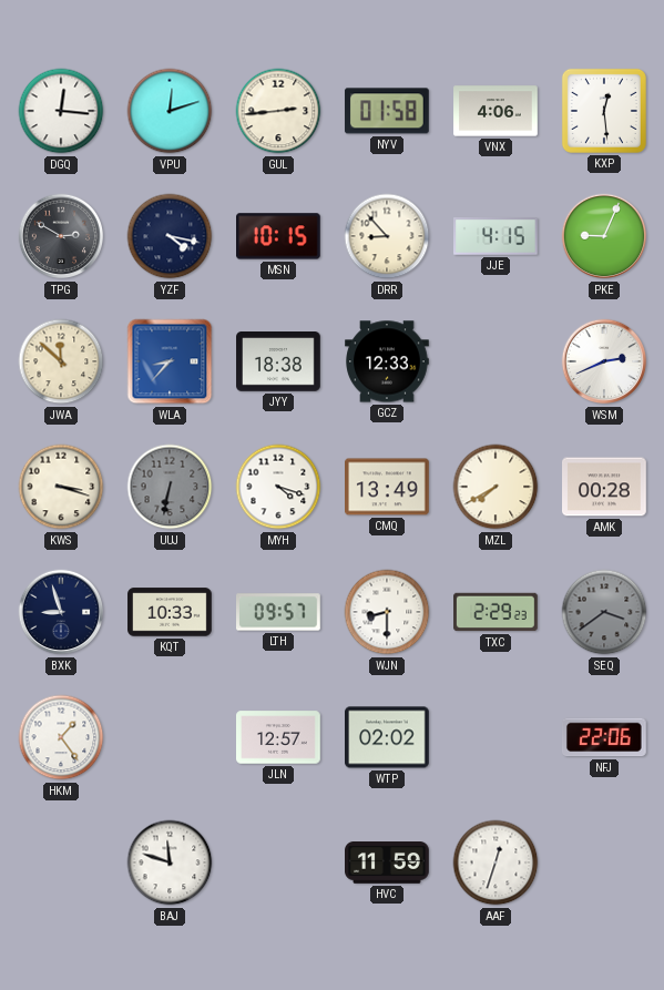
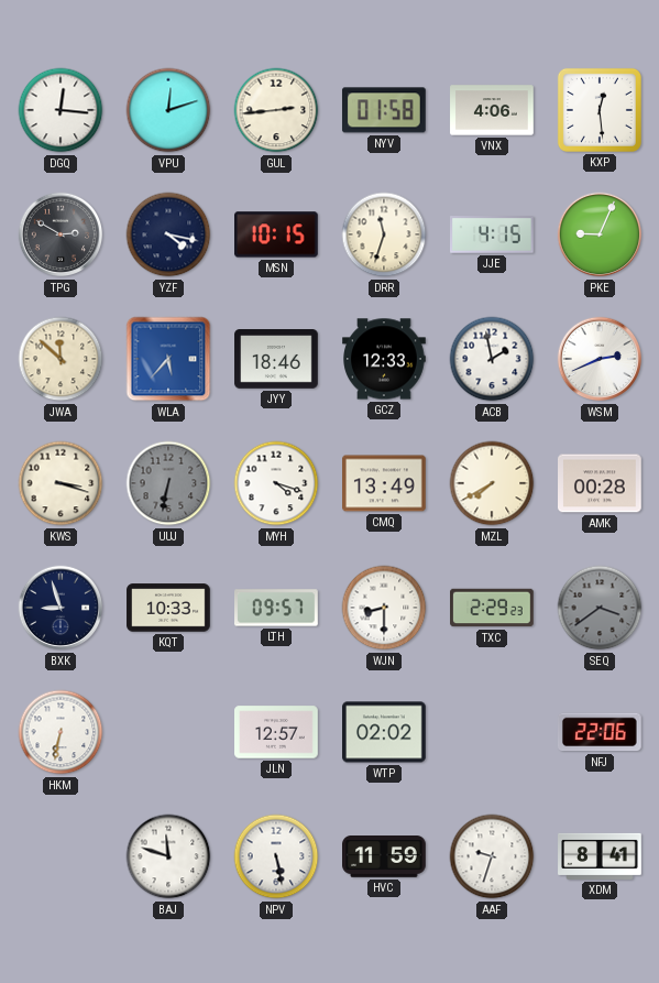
DRR: 8:53 -> 11:33
WLA: 8:37 -> 5:37
JYY: 18:38 -> 18:46
ACB: none -> 1:58
HKM: 1:24 -> 6:32
NPV: none -> 5:28
AAF: 12:33 -> 9:33
XDM: none -> 8:41
